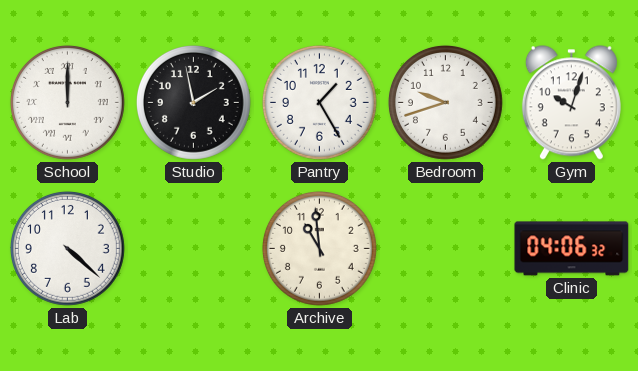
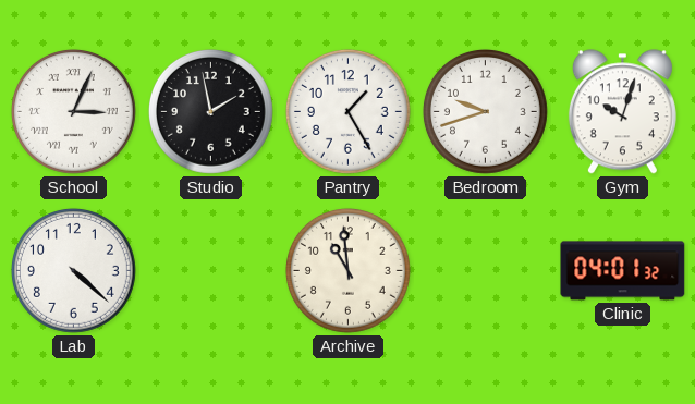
School: 12:00 -> 3:04
Clinic: 04:06 -> 04:01
